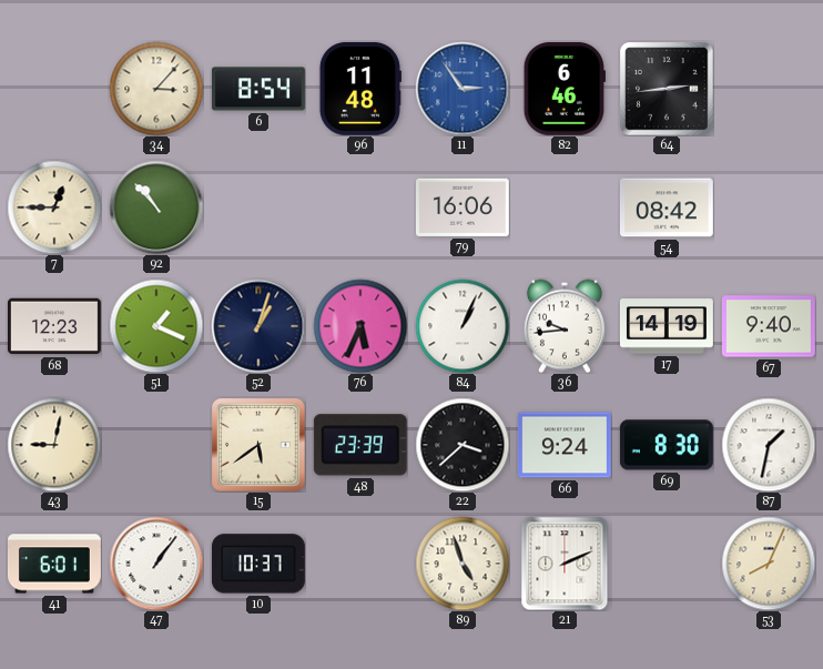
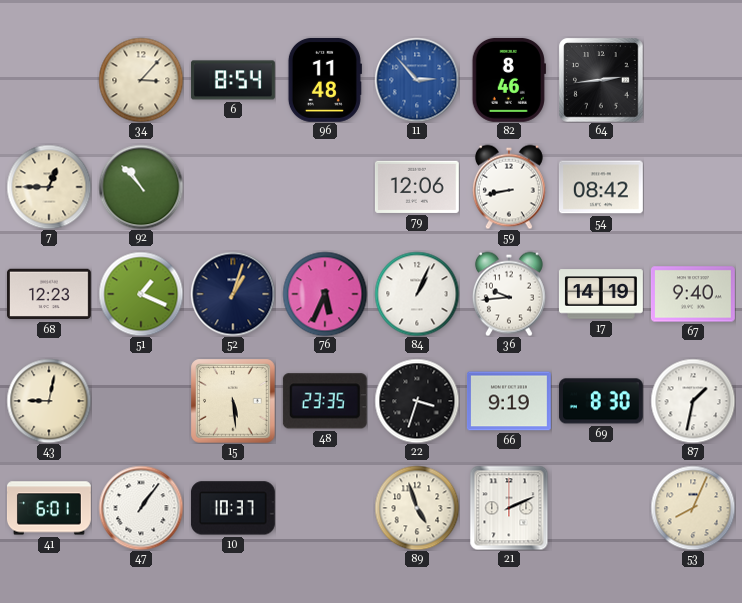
11: 2:54 -> 2:53
82: 6:46 -> 8:46
79: 16:06 -> 12:06
59: none -> 8:43
15: 5:39 -> 5:29
48: 23:39 -> 23:35
22: 3:38 -> 3:33
66: 9:24 -> 9:19
